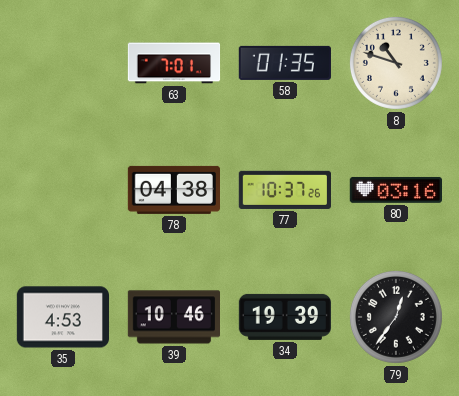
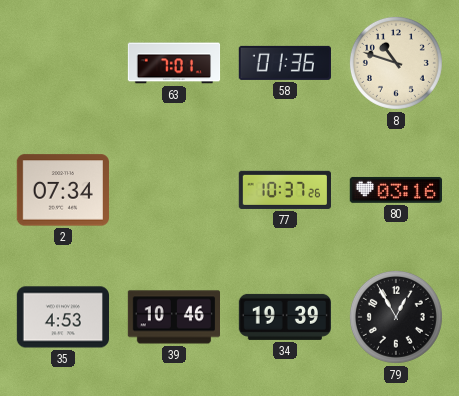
58: 01:35 -> 01:36
2: none -> 07:34
78: 04:38 -> none
79: 12:36 -> 12:55
